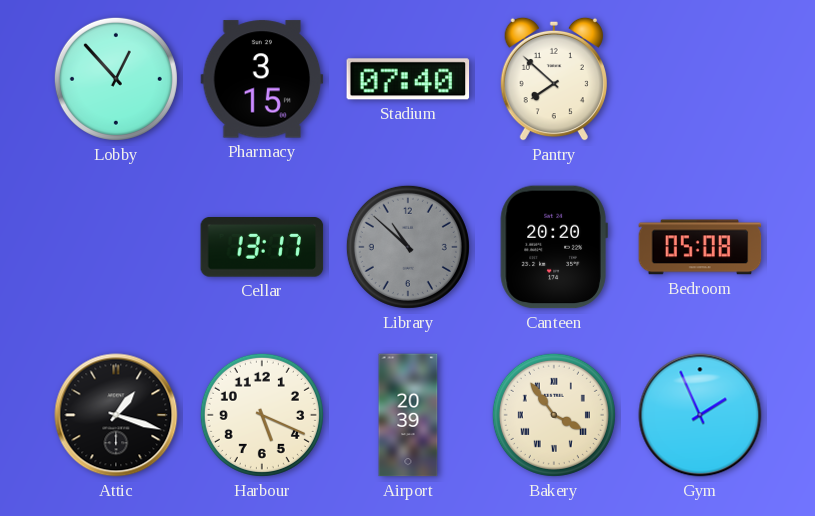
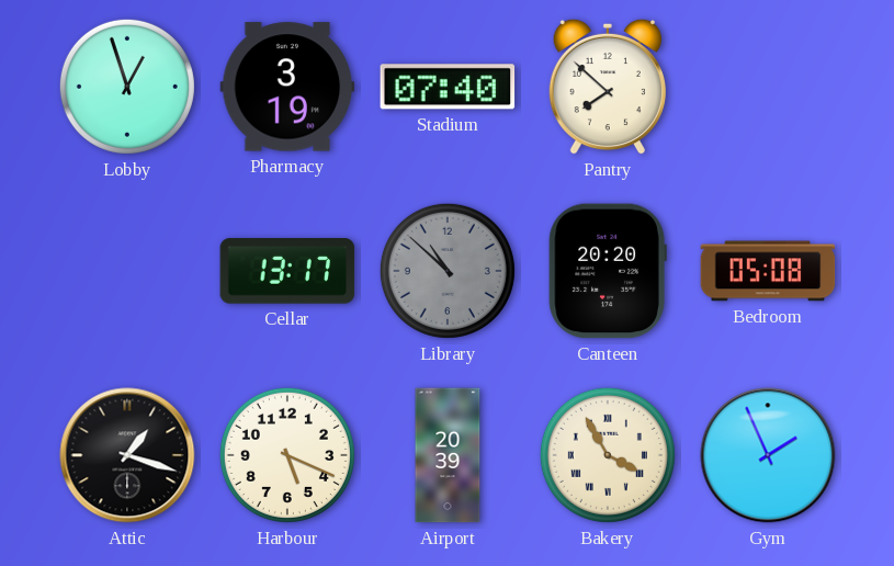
Lobby: 12:53 -> 12:57
Pharmacy: 3:15 -> 3:19
Bakery: 3:54 -> 3:55
